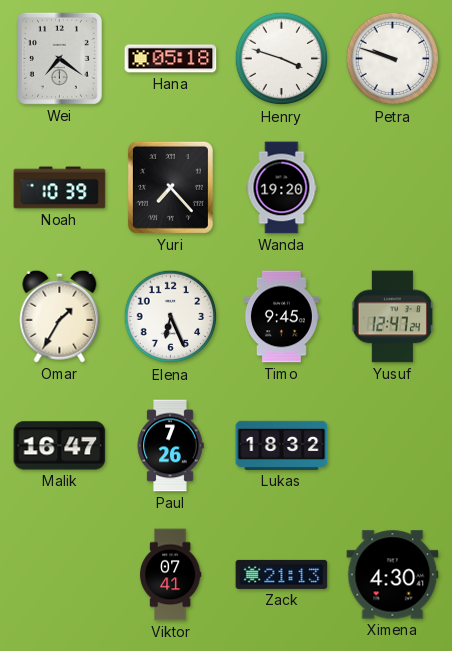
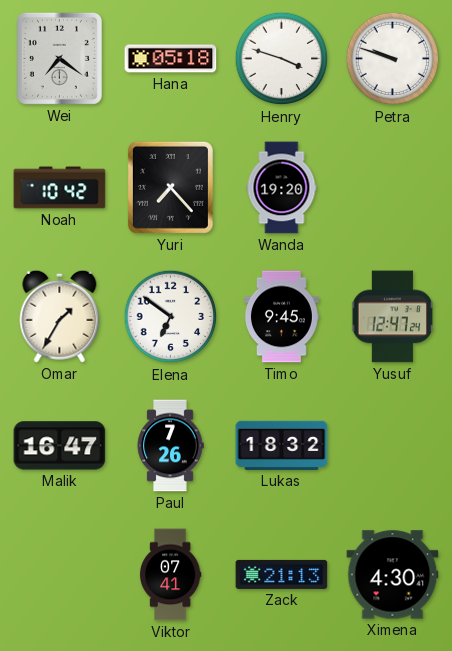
Noah: 10:39 -> 10:42
Elena: 6:26 -> 6:51
